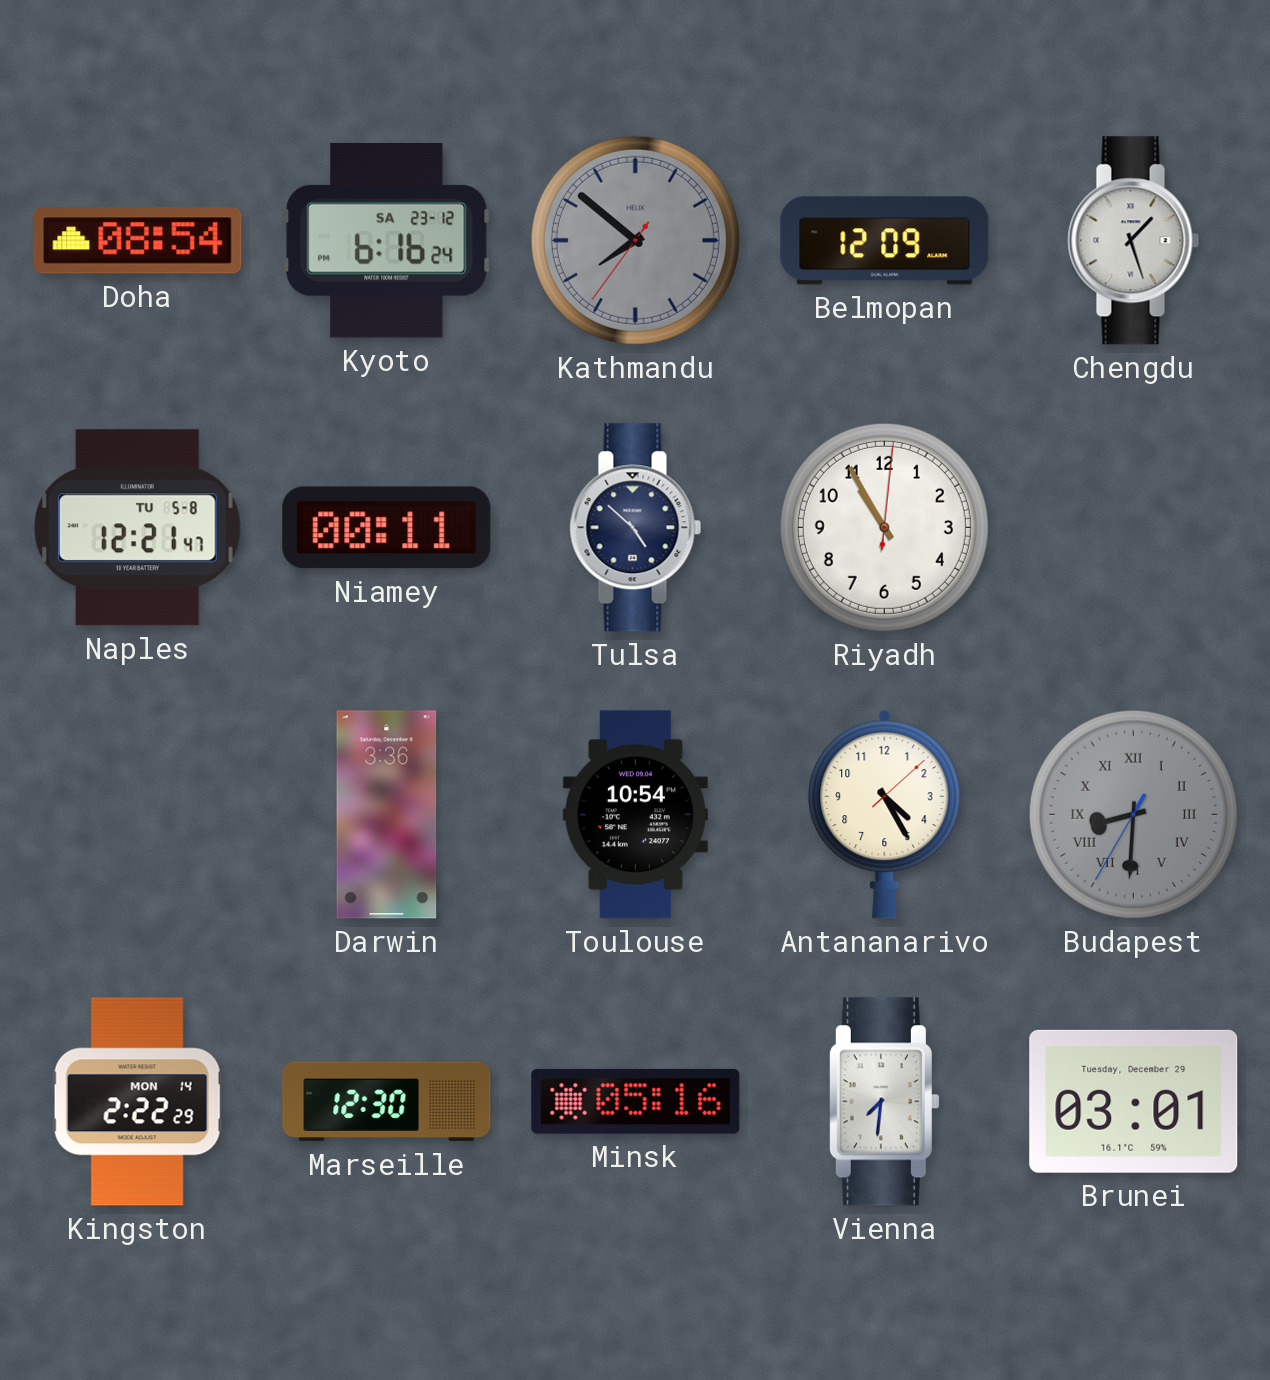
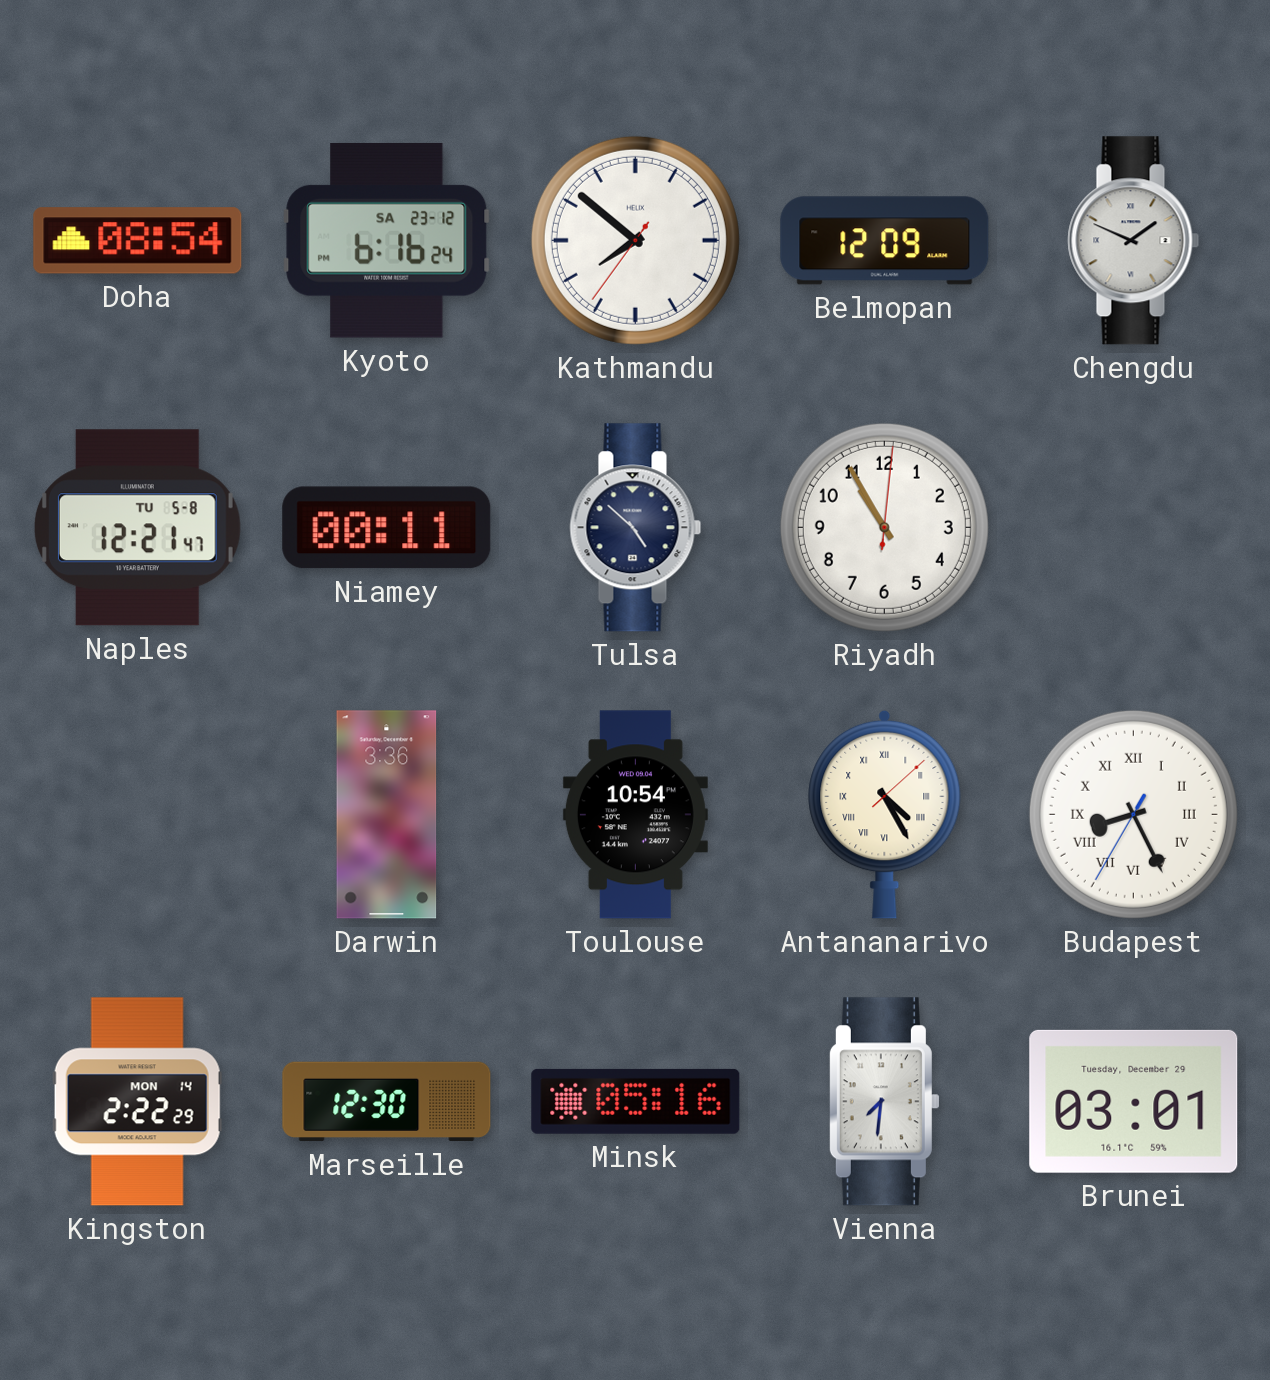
Kathmandu dial: grey -> white
Chengdu: 1:27 -> 1:49
Antananarivo numerals: Arabic -> Roman
Budapest: 8:30 -> 8:25
Budapest dial: grey -> white
